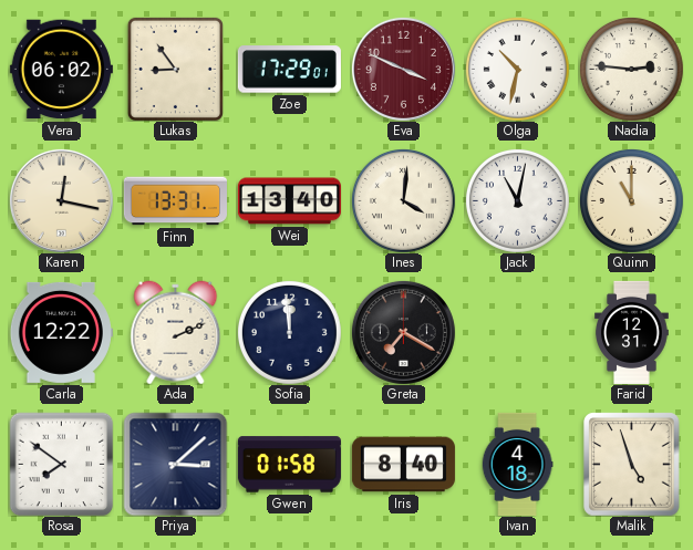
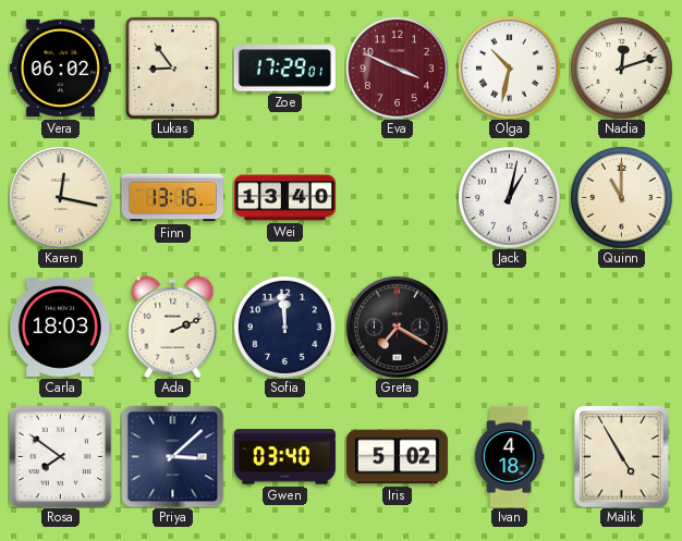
Nadia: 2:46 -> 12:12
Finn: 13:31 -> 13:16
Ines: 4:01 -> none
Jack: 11:02 -> 1:02
Carla: 12:22 -> 18:03
Farid: 12:31 -> none
Gwen: 01:58 -> 03:40
Iris: 8:40 -> 5:02
Malik: 4:57 -> 4:55
